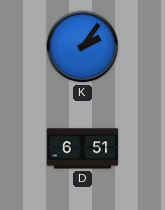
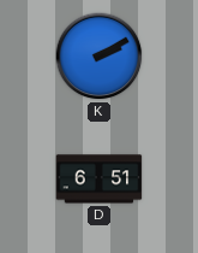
K: 2:06 -> 2:10
